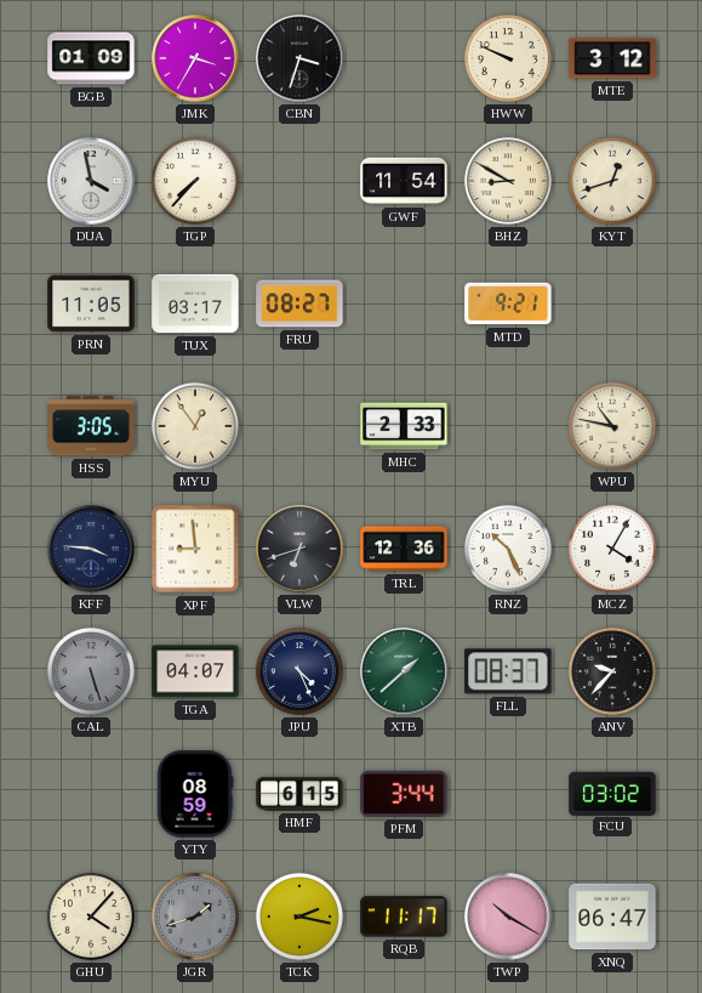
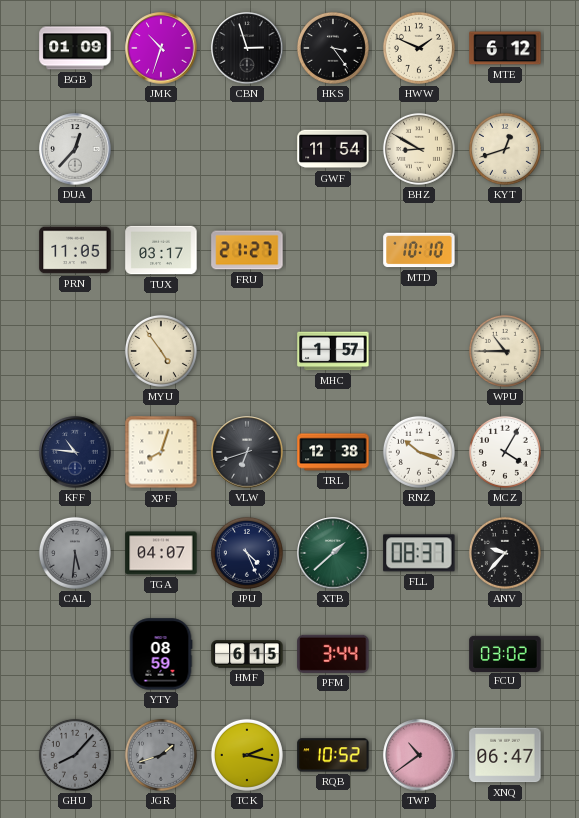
JMK: 3:35 -> 10:33
CBN: 3:33 -> 2:57
HKS: none -> 3:24
HWW: 9:49 -> 1:49
MTE: 3:12 -> 6:12
DUA: 3:58 -> 12:37
TGP: 7:37 -> none
FRU: 08:27 -> 21:27
MTD: 9:21 -> 10:10
HSS: 3:05 -> none
MYU: 12:54 -> 4:54
MHC: 2:33 -> 1:57
WPU: 10:47 -> 10:45
KFF: 3:46 -> 10:46
XPF: 8:59 -> 8:03
TRL: 12:36 -> 12:38
RNZ: 10:26 -> 10:18
CAL: 5:27 -> 5:31
GHU: 4:07 -> 8:07
GHU dial: cream -> grey
RQB: 11:17 -> 10:52
TWP: 10:20 -> 10:39
